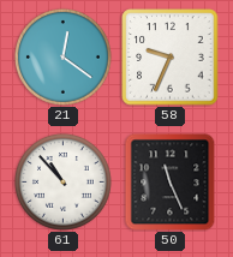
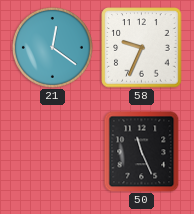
61: 10:53 -> none
